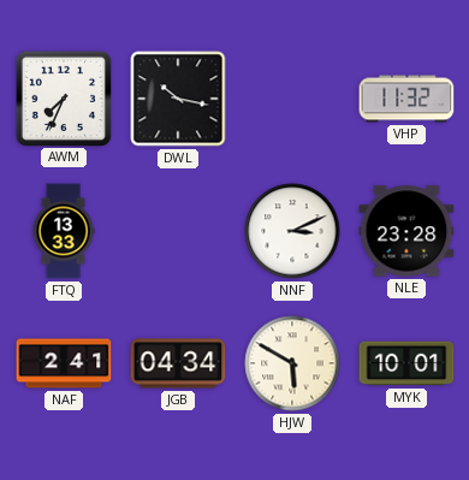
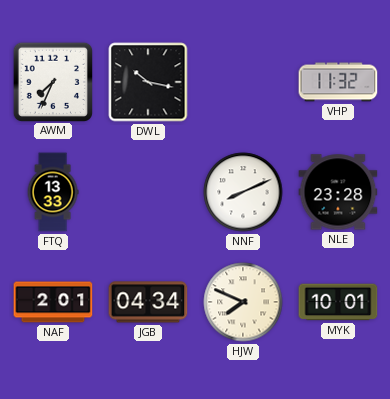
NNF: 3:11 -> 8:11
NAF: 2:41 -> 2:01
HJW: 5:50 -> 7:49
